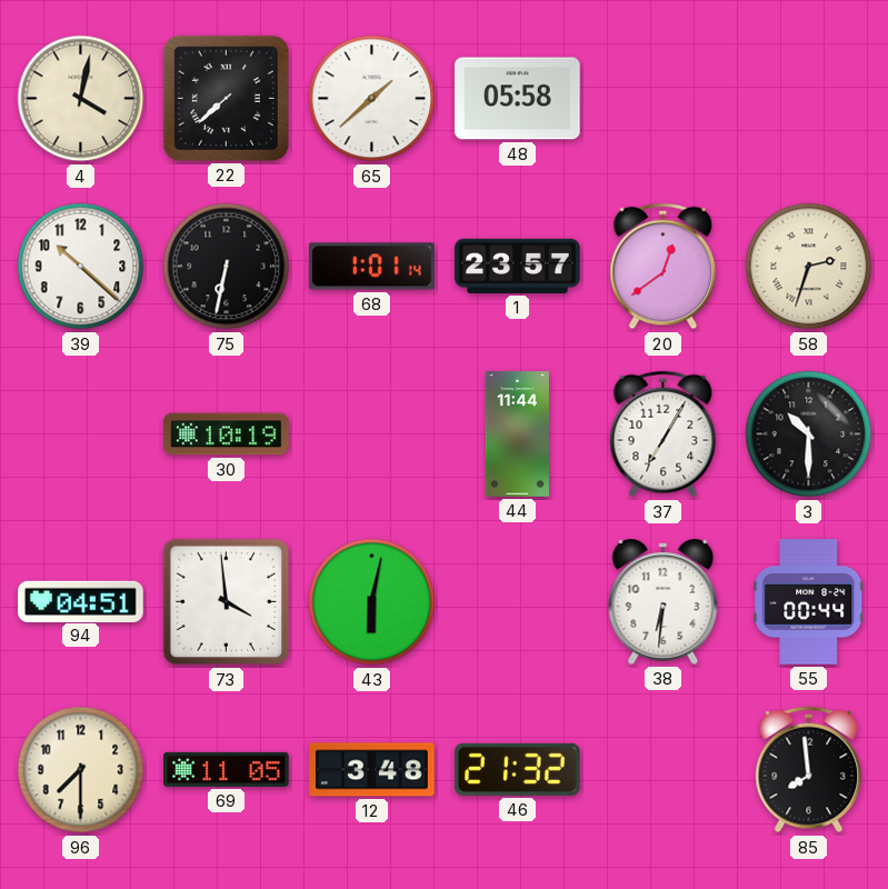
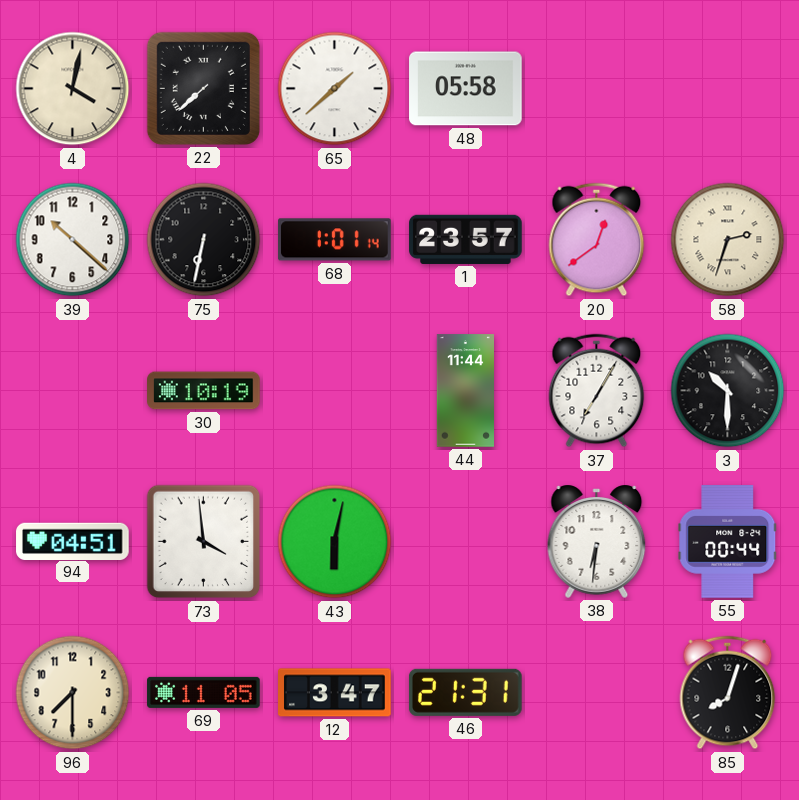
12: 3:48 -> 3:47
46: 21:32 -> 21:31
85: 7:59 -> 8:03
